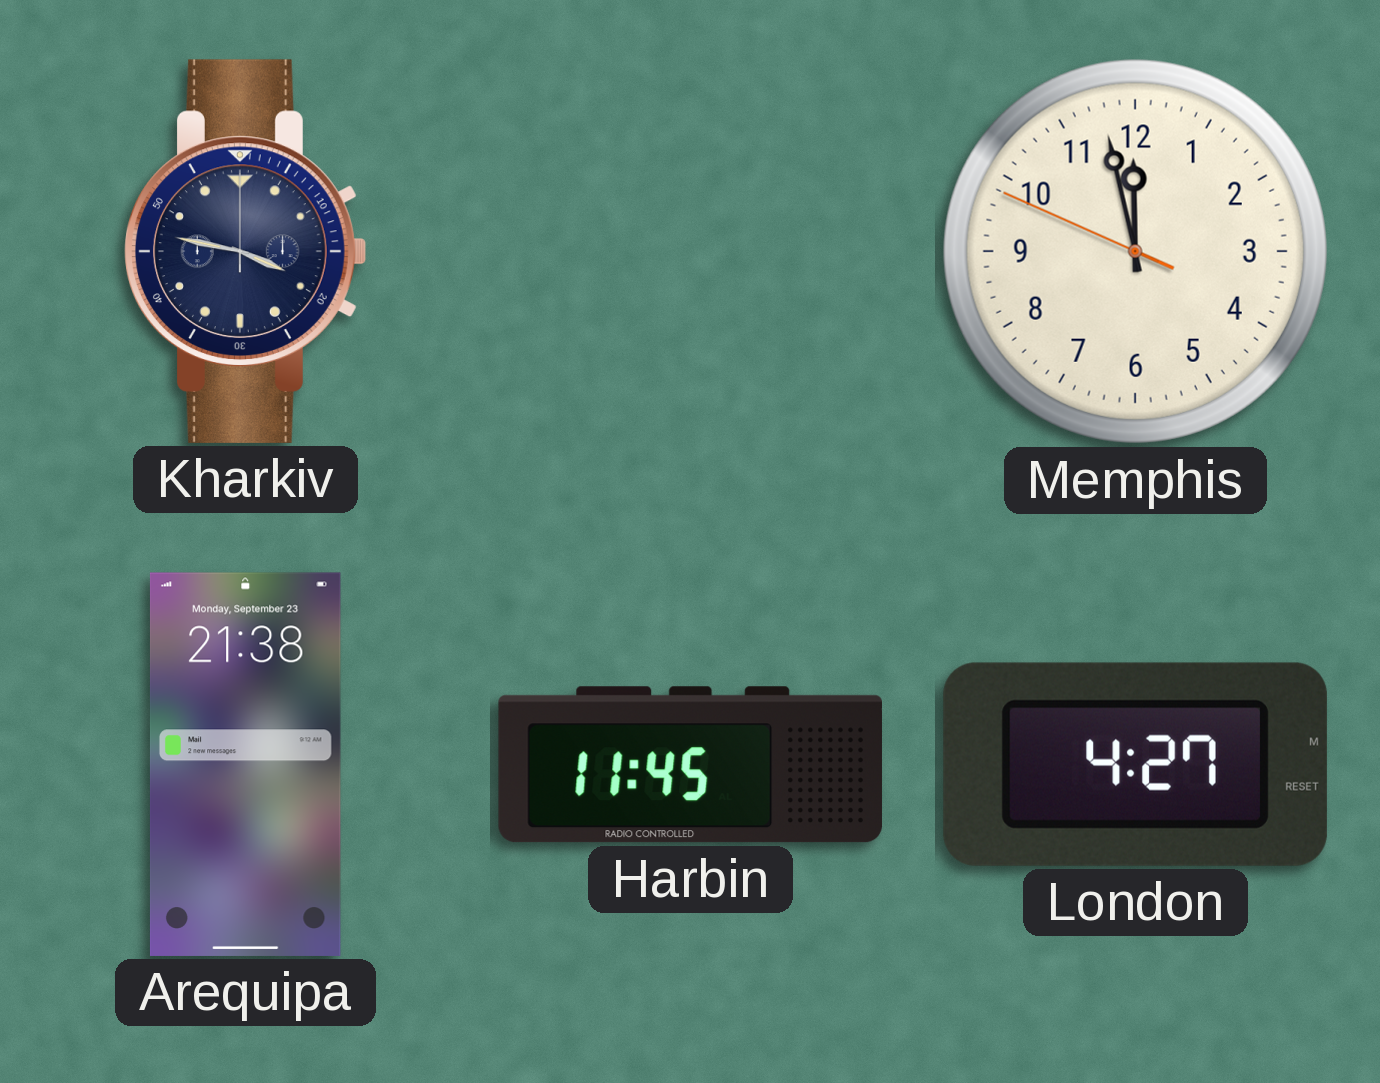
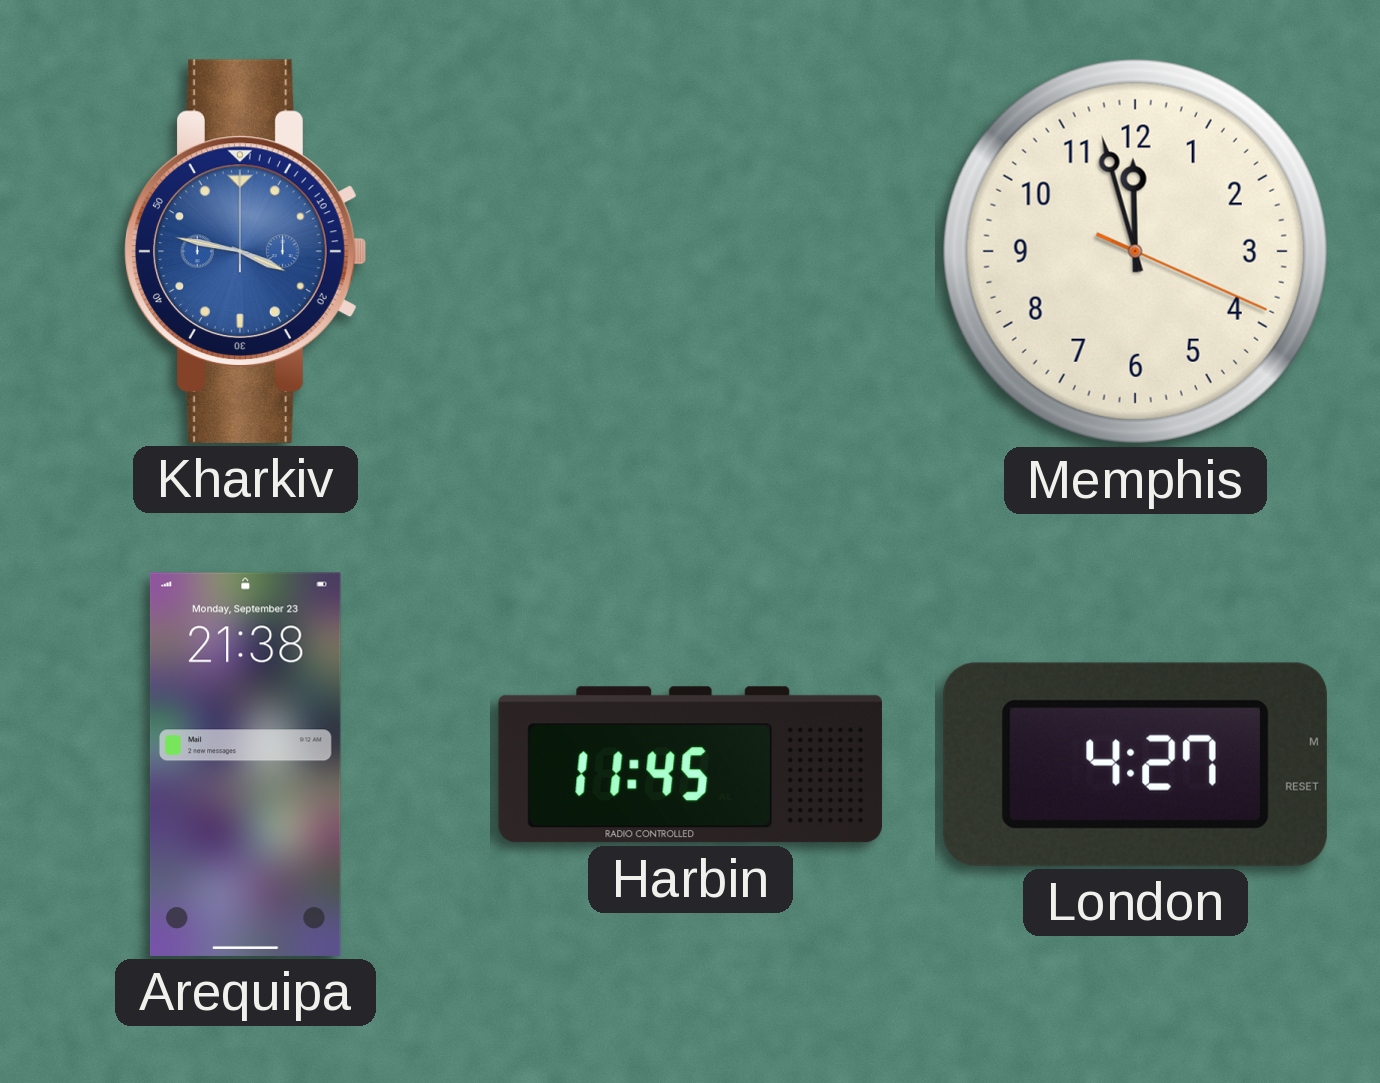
Kharkiv dial: navy -> blue
Memphis: 11:57:49 -> 11:57:19
